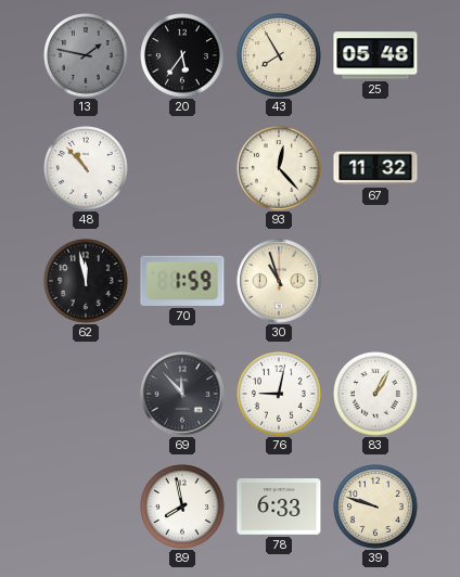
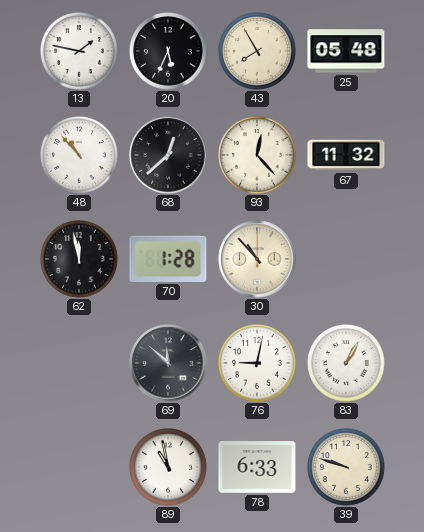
13 dial: grey -> white
20: 5:36 -> 5:34
68: none -> 12:38
70: 1:59 -> 1:28
30: 10:57 -> 10:53
69: 11:53 -> 11:52
89: 7:58 -> 10:58
